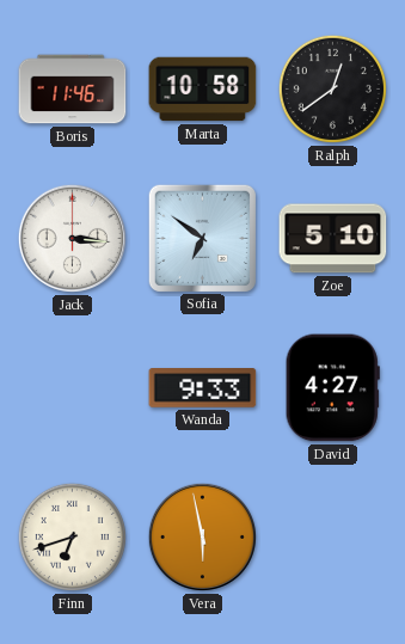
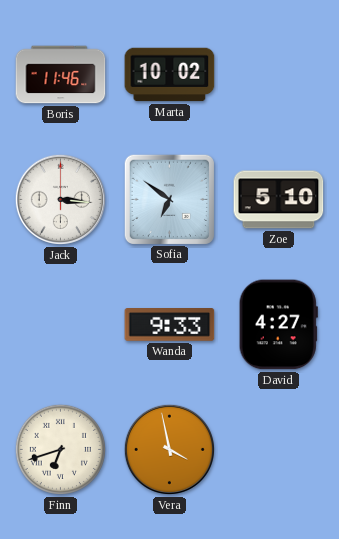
Marta: 10:58 -> 10:02
Ralph: 12:39 -> none
Vera: 5:58 -> 3:58
